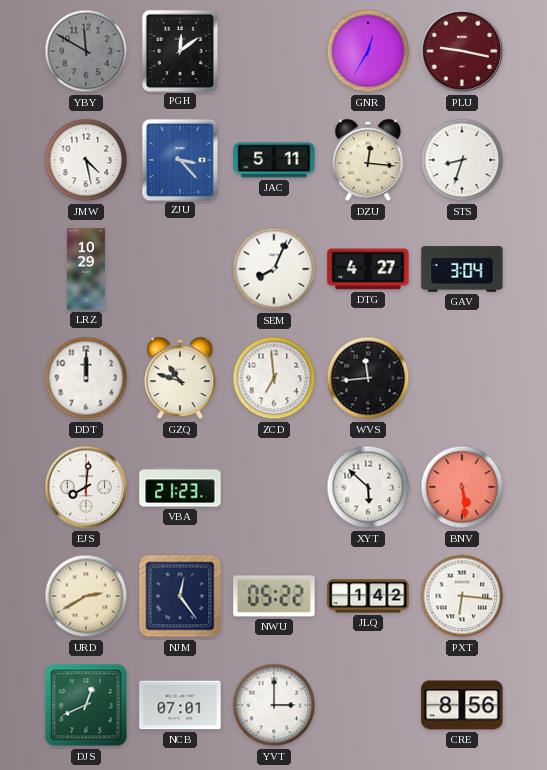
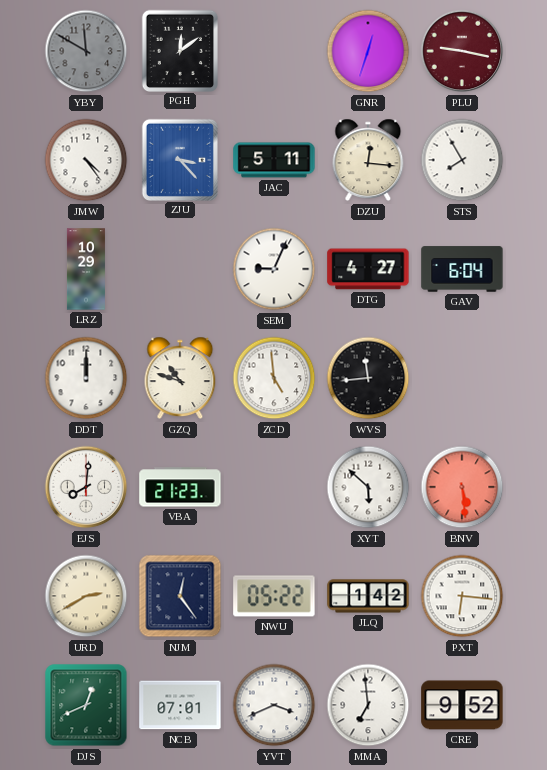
GNR: 12:35 -> 12:33
JMW: 4:28 -> 4:24
STS: 8:33 -> 7:55
SEM: 8:04 -> 9:04
GAV: 3:04 -> 6:04
ZCD: 6:59 -> 4:59
YVT: 3:00 -> 3:41
MMA: none -> 6:59
CRE: 8:56 -> 9:52
